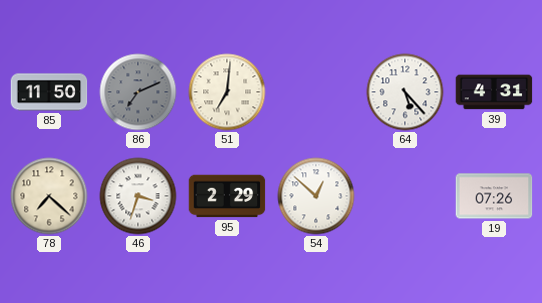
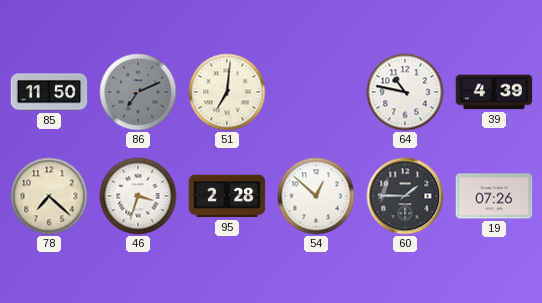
64: 5:23 -> 10:47
39: 4:31 -> 4:39
95: 2:29 -> 2:28
60: none -> 1:45
